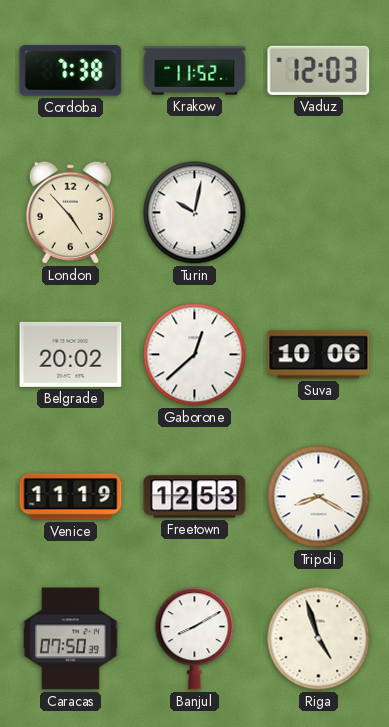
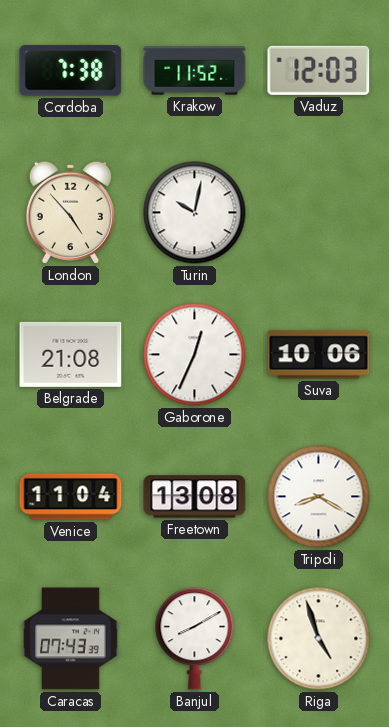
Belgrade: 20:02 -> 21:08
Gaborone: 12:38 -> 12:34
Venice: 11:19 -> 11:04
Freetown: 12:53 -> 13:08
Caracas: 07:50 -> 07:43
